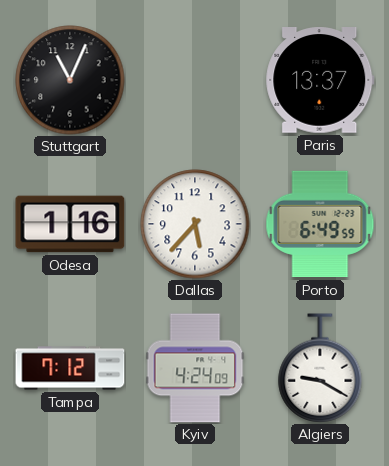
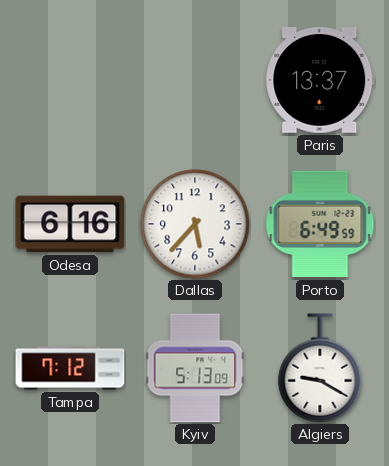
Stuttgart: 11:04 -> none
Odesa: 1:16 -> 6:16
Kyiv: 4:24 -> 5:13
